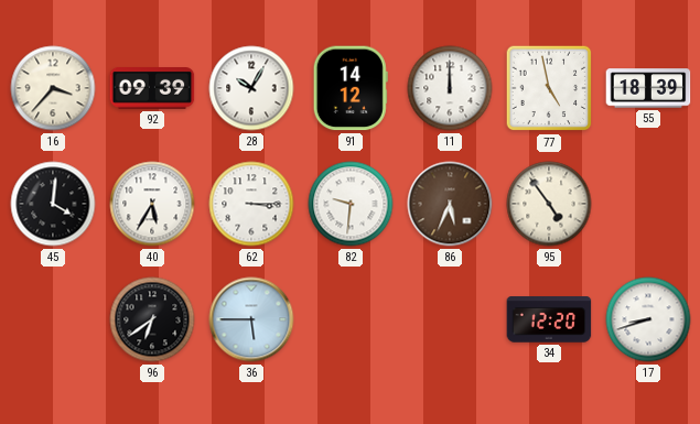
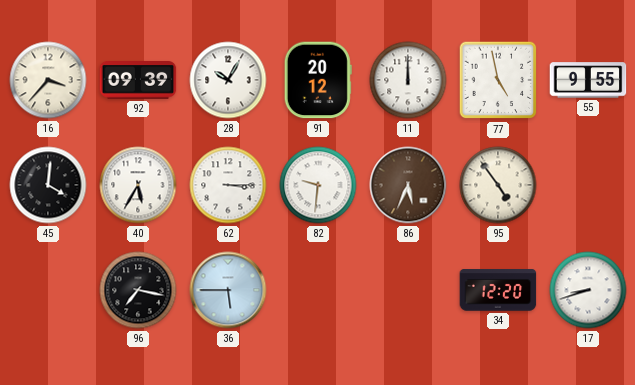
91: 14:12 -> 20:12
55: 18:39 -> 9:55
96: 6:39 -> 7:17
